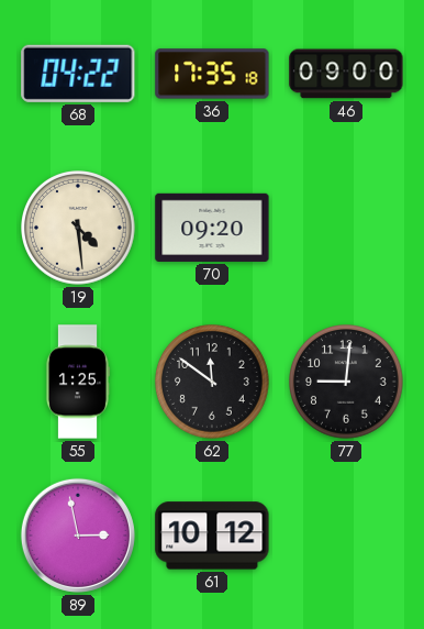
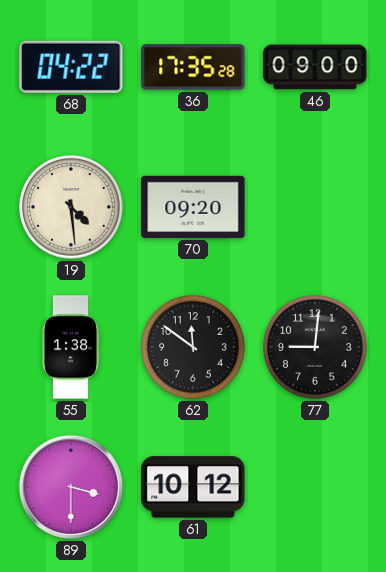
36: 17:35:18 -> 17:35:28
55: 1:25 -> 1:38
89: 2:58 -> 3:30
